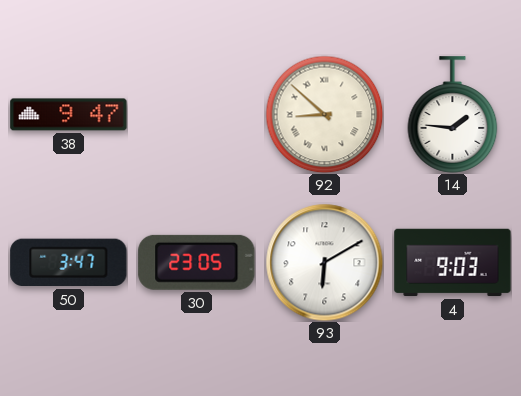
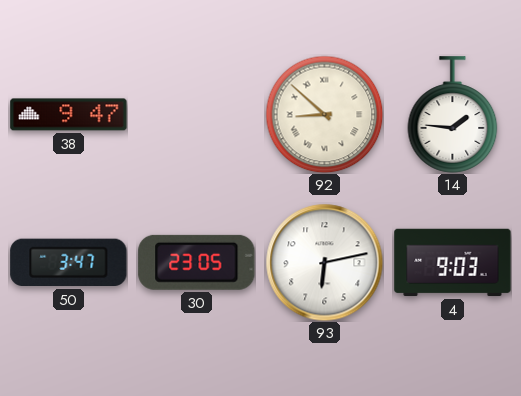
93: 6:10 -> 6:13
